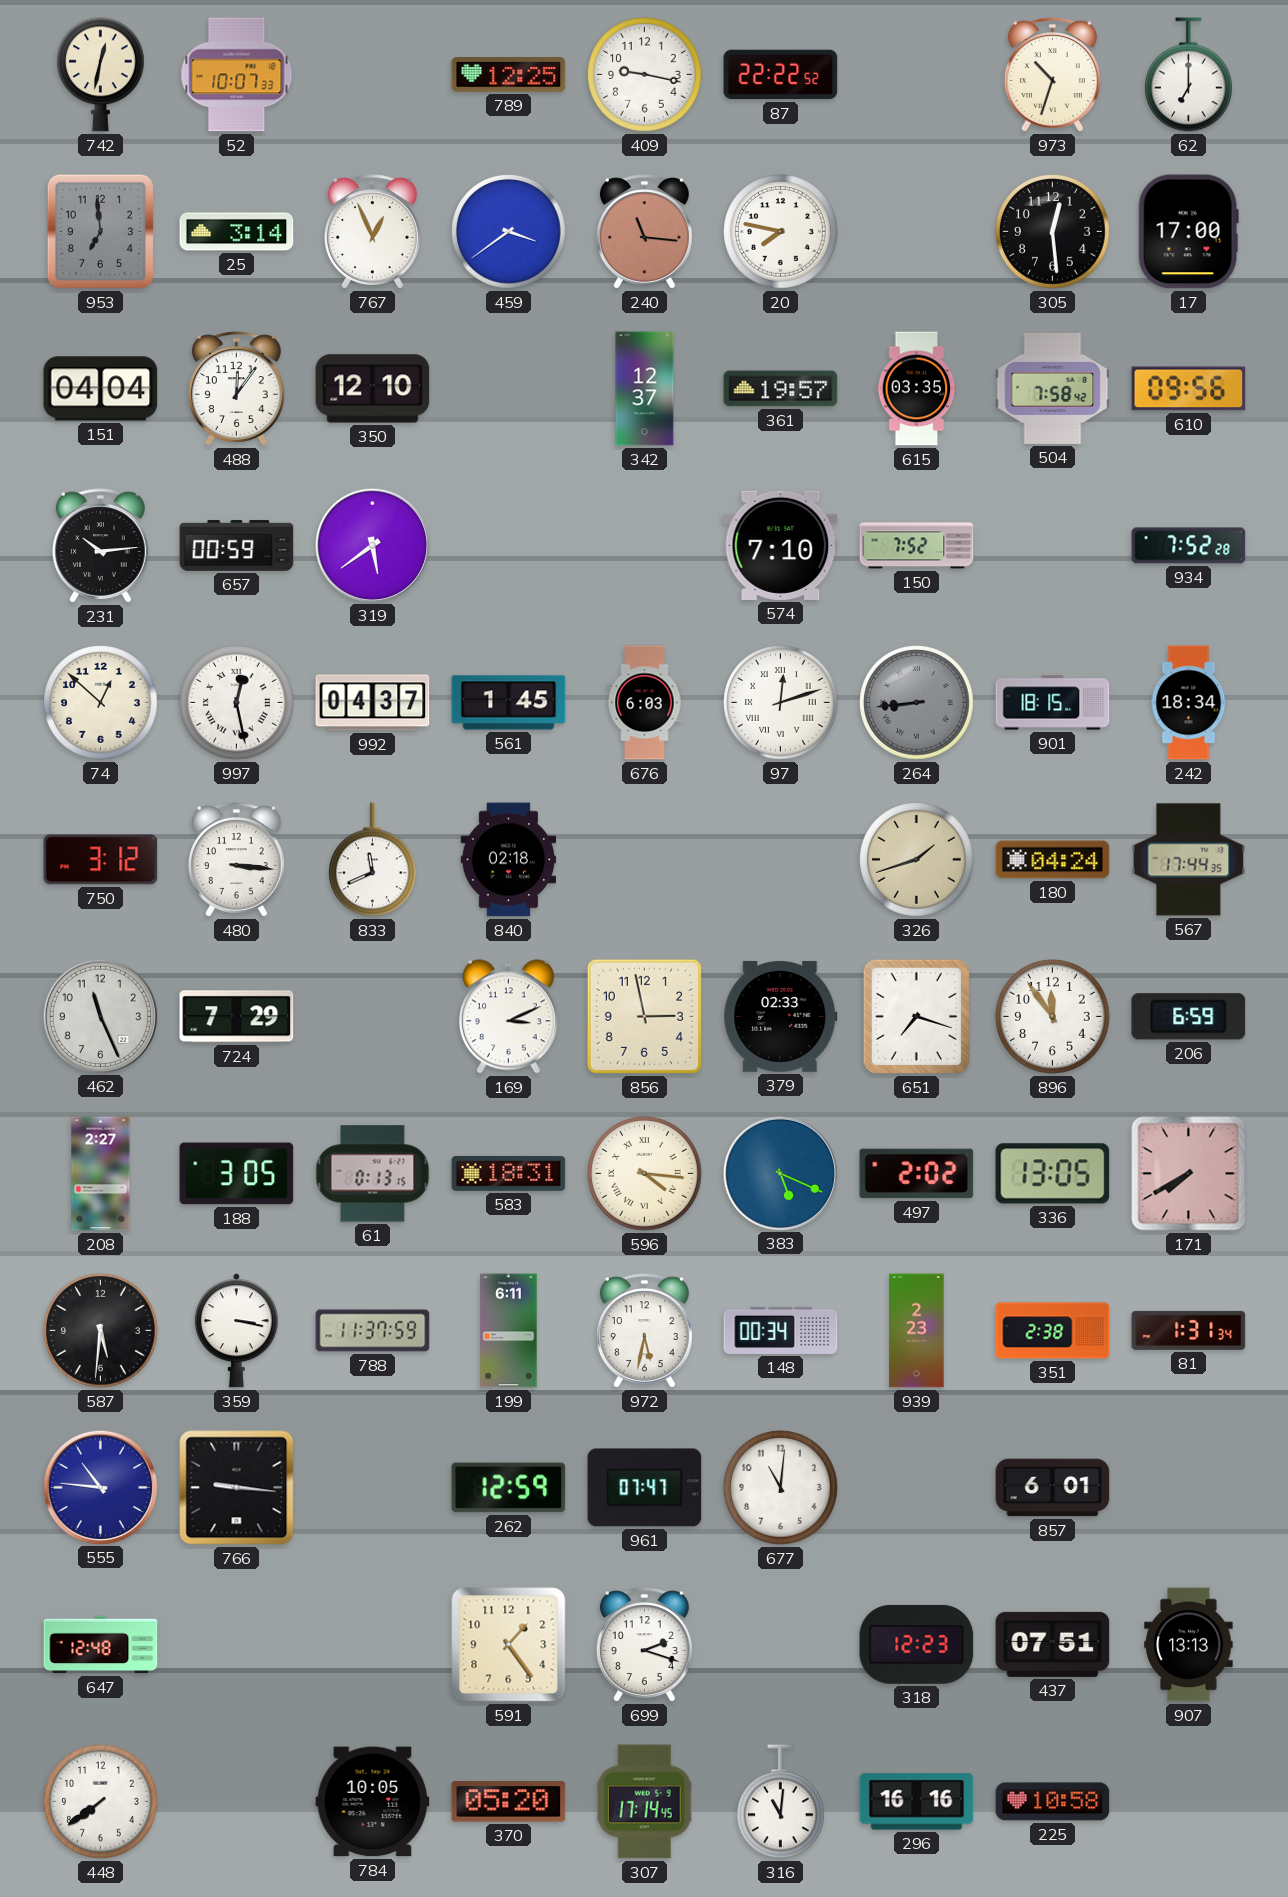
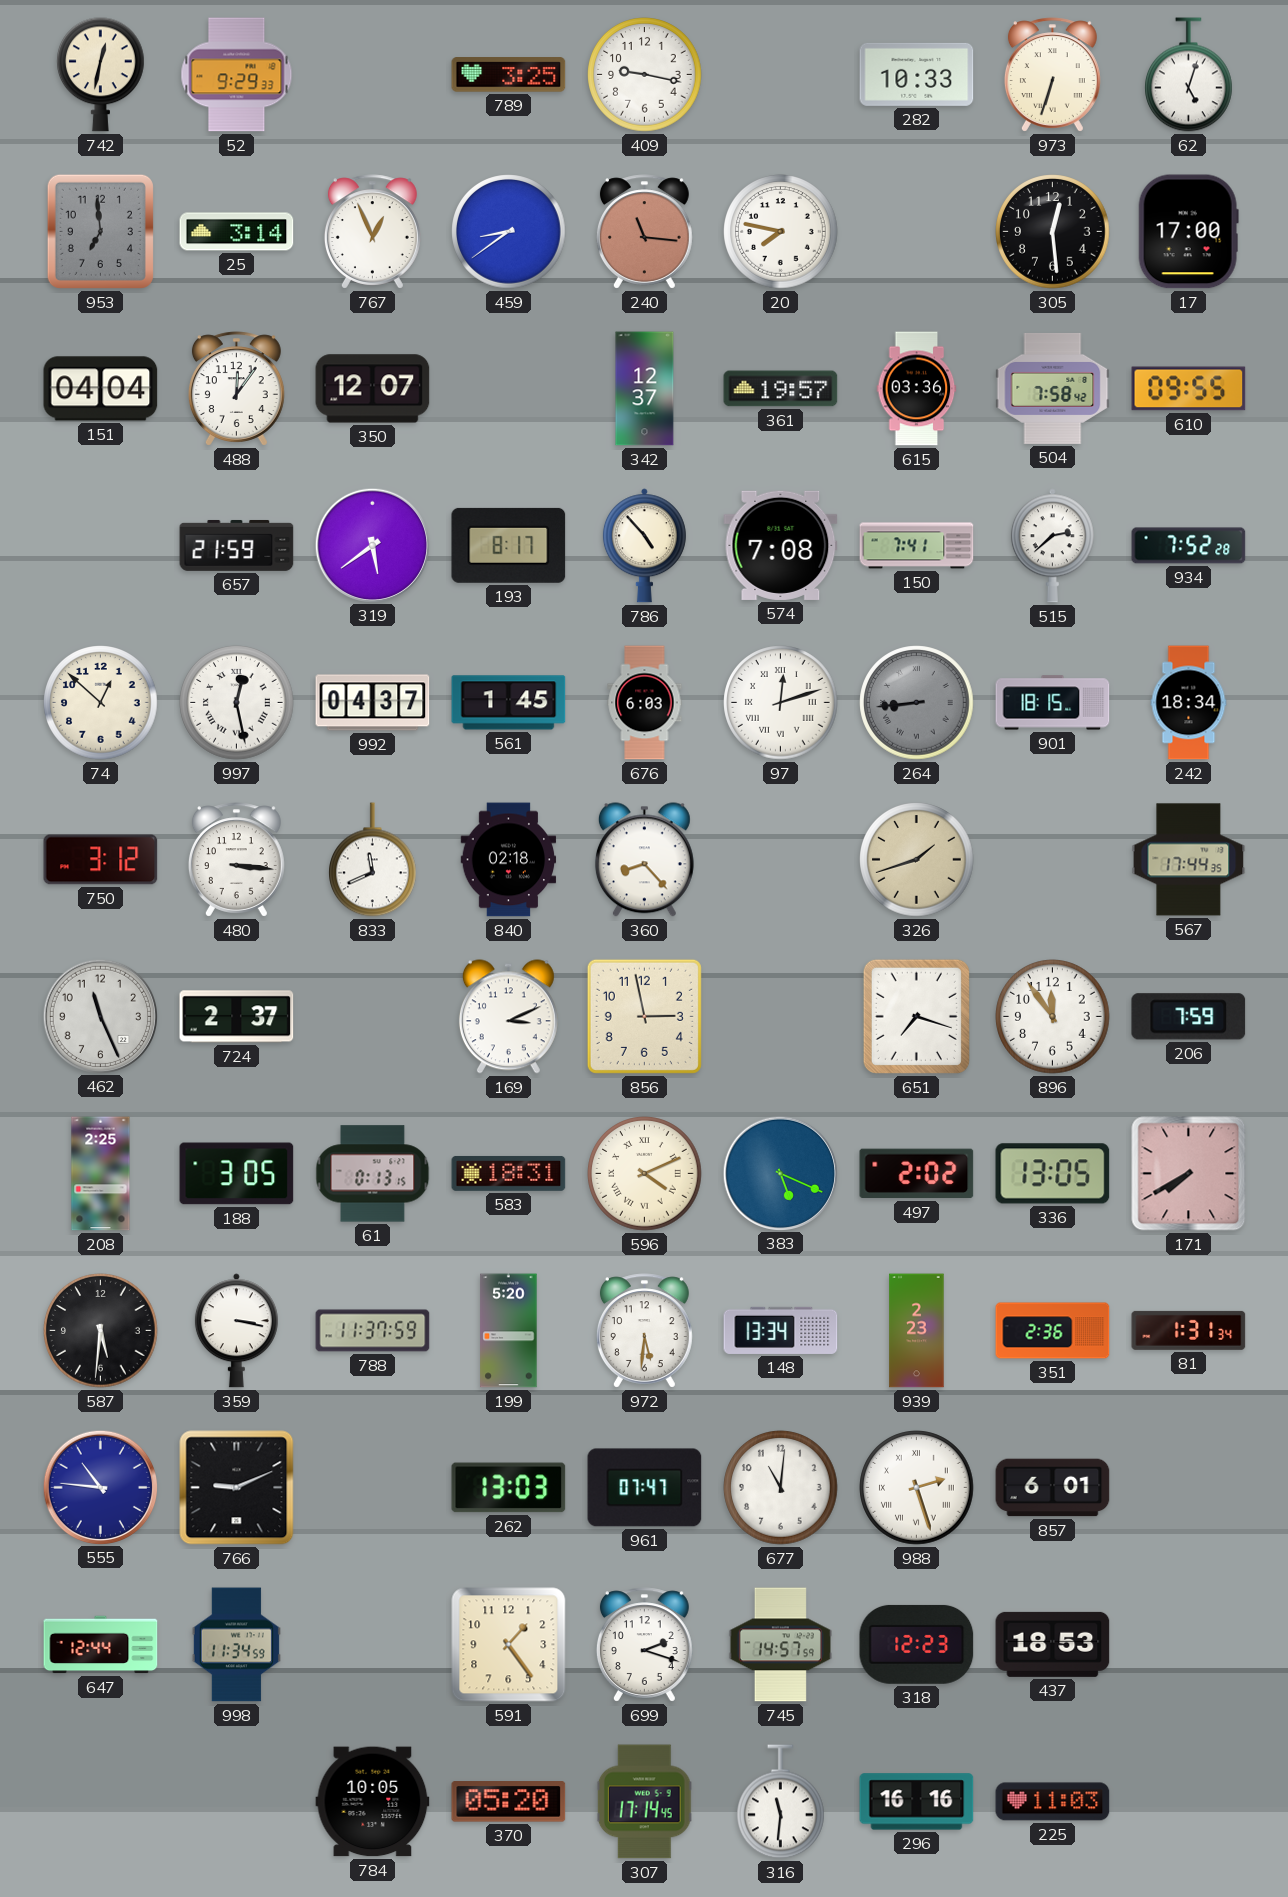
52: 10:07 -> 9:29
789: 12:25 -> 3:25
87: 22:22 -> none
282: none -> 10:33
973: 10:33 -> 6:33
62: 7:00 -> 5:03
459: 3:39 -> 8:39
350: 12:10 -> 12:07
615: 03:35 -> 03:36
610: 09:56 -> 09:55
231: 10:14 -> none
657: 00:59 -> 21:59
193: none -> 8:17
786: none -> 4:53
574: 7:10 -> 7:08
150: 7:52 -> 7:41
515: none -> 2:38
360: none -> 8:23
180: 04:24 -> none
724: 7:29 -> 2:37
379: 02:33 -> none
206: 6:59 -> 7:59
208: 2:27 -> 2:25
596: 4:16 -> 4:11
199: 6:11 -> 5:20
972: 5:32 -> 5:31
148: 00:34 -> 13:34
351: 2:38 -> 2:36
766: 9:16 -> 9:11
262: 12:59 -> 13:03
988: none -> 2:27
647: 12:48 -> 12:44
998: none -> 11:34
745: none -> 14:57
437: 07:51 -> 18:53
907: 13:13 -> none
448: 7:39 -> none
316: 11:01 -> 11:31
225: 10:58 -> 11:03
